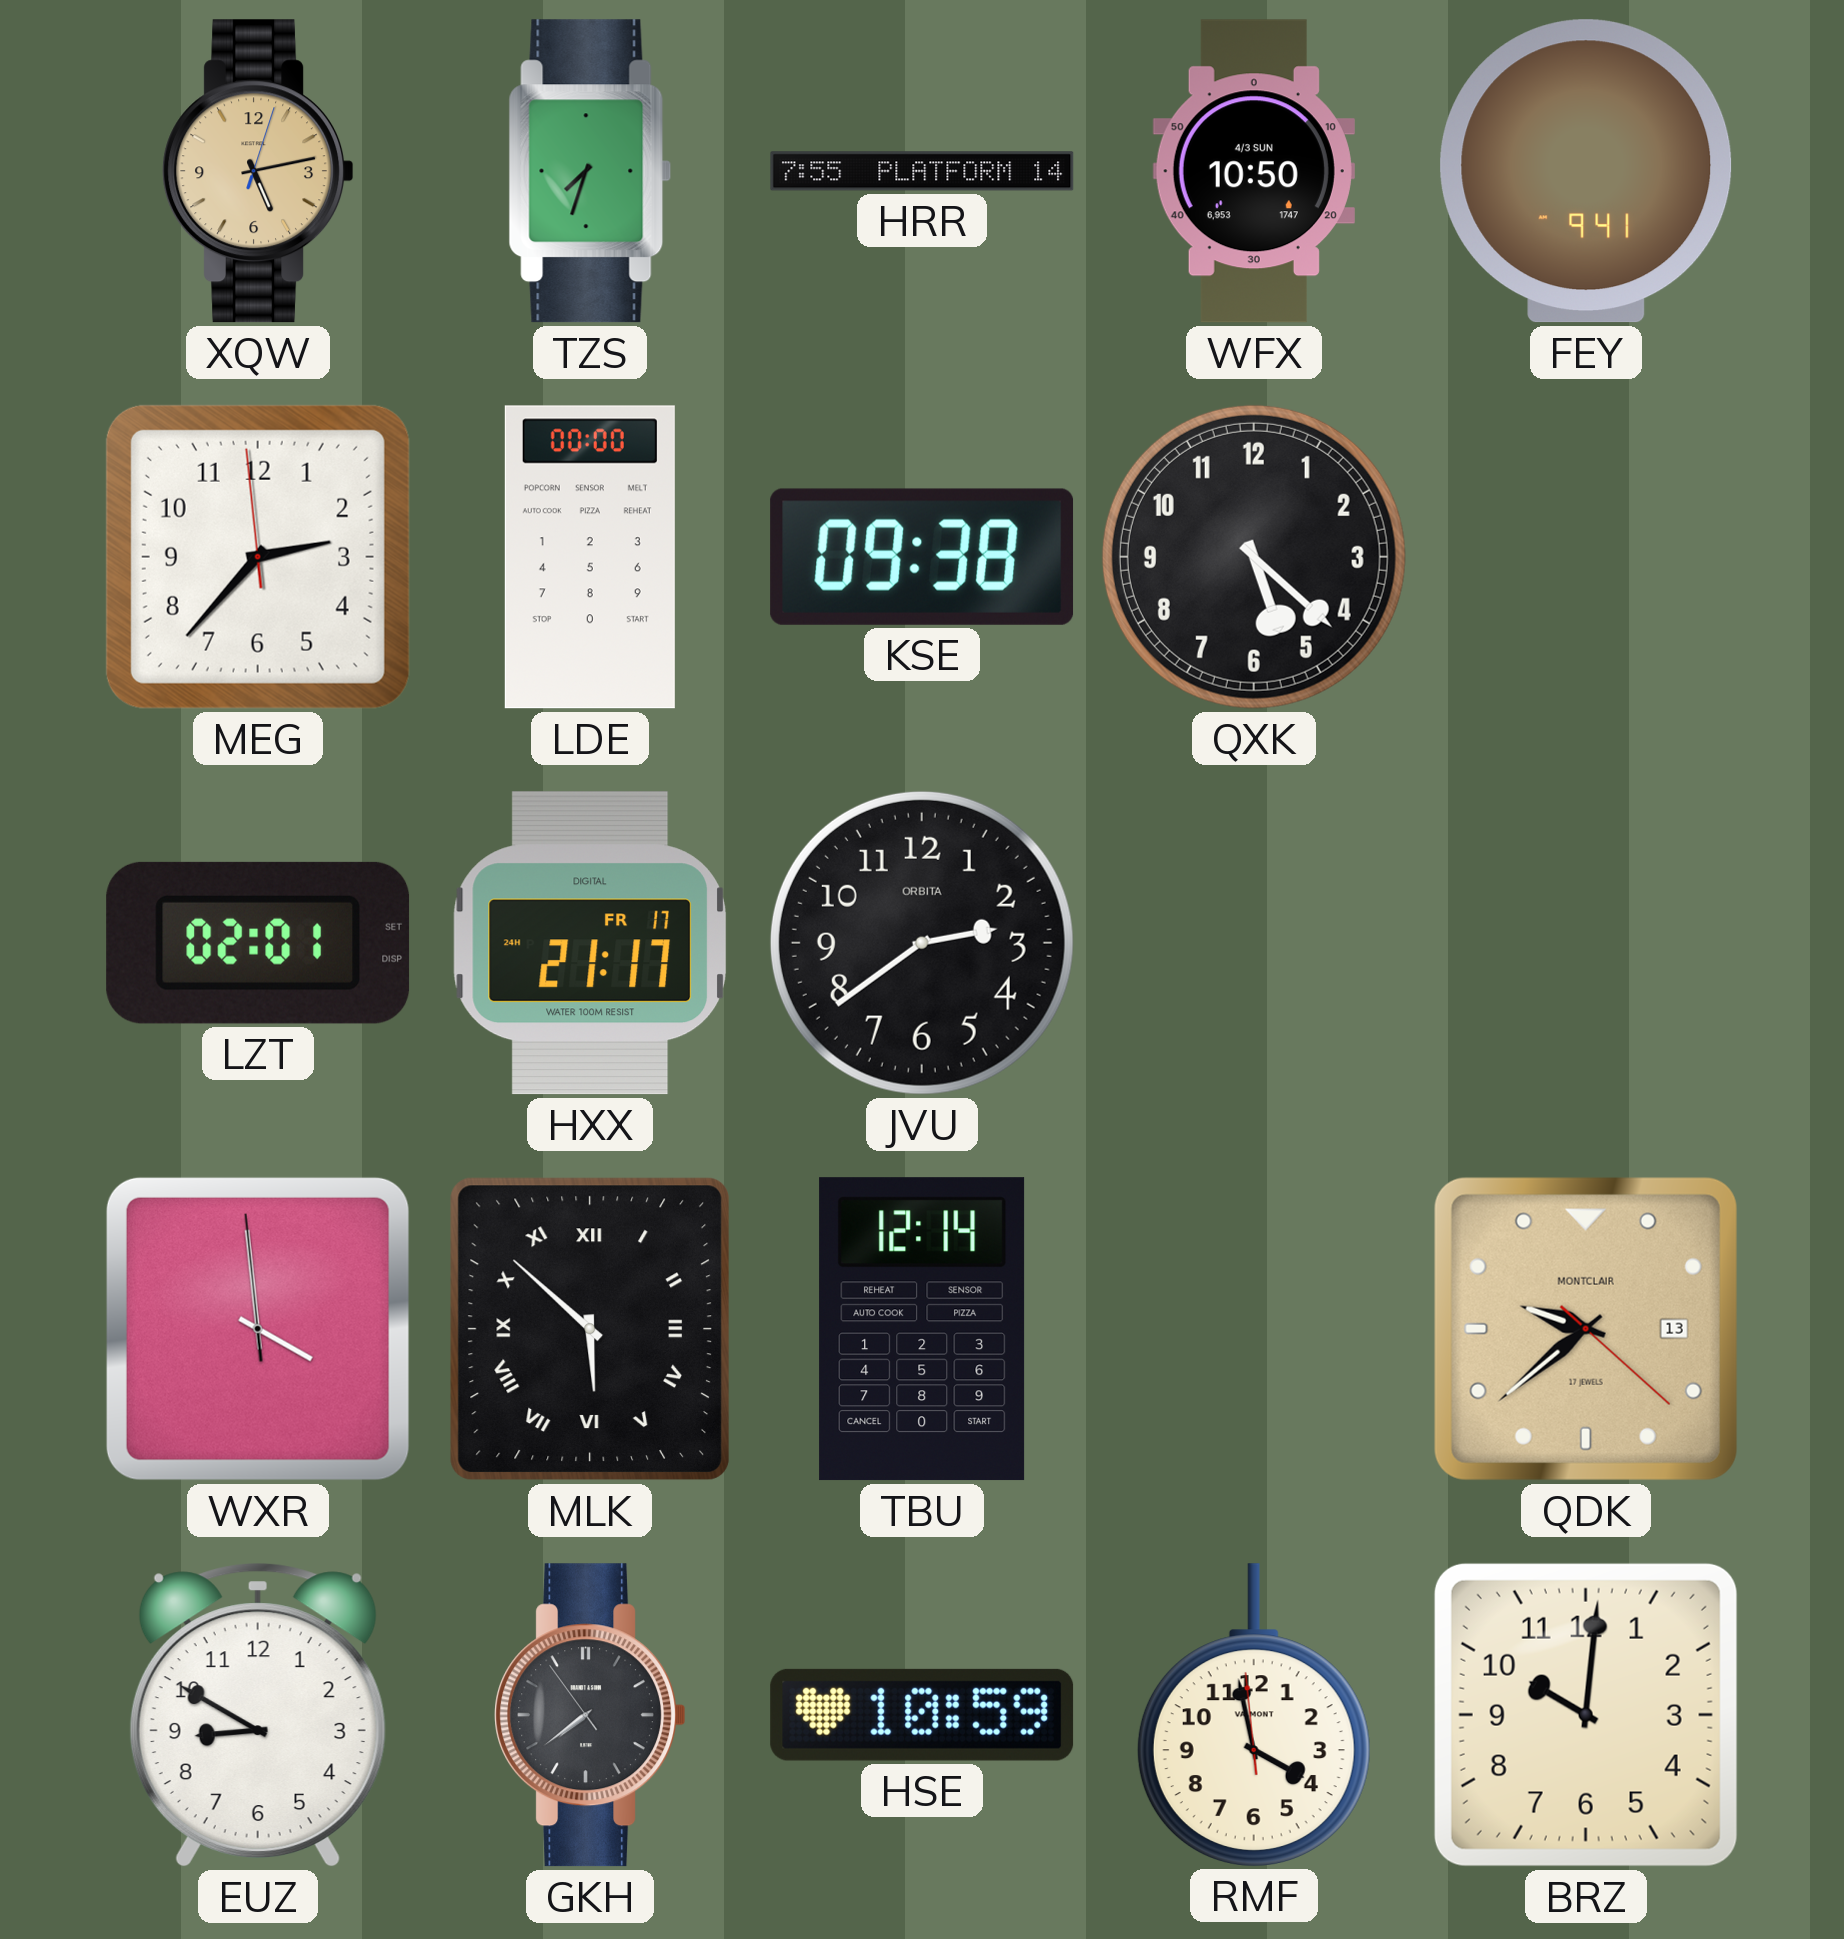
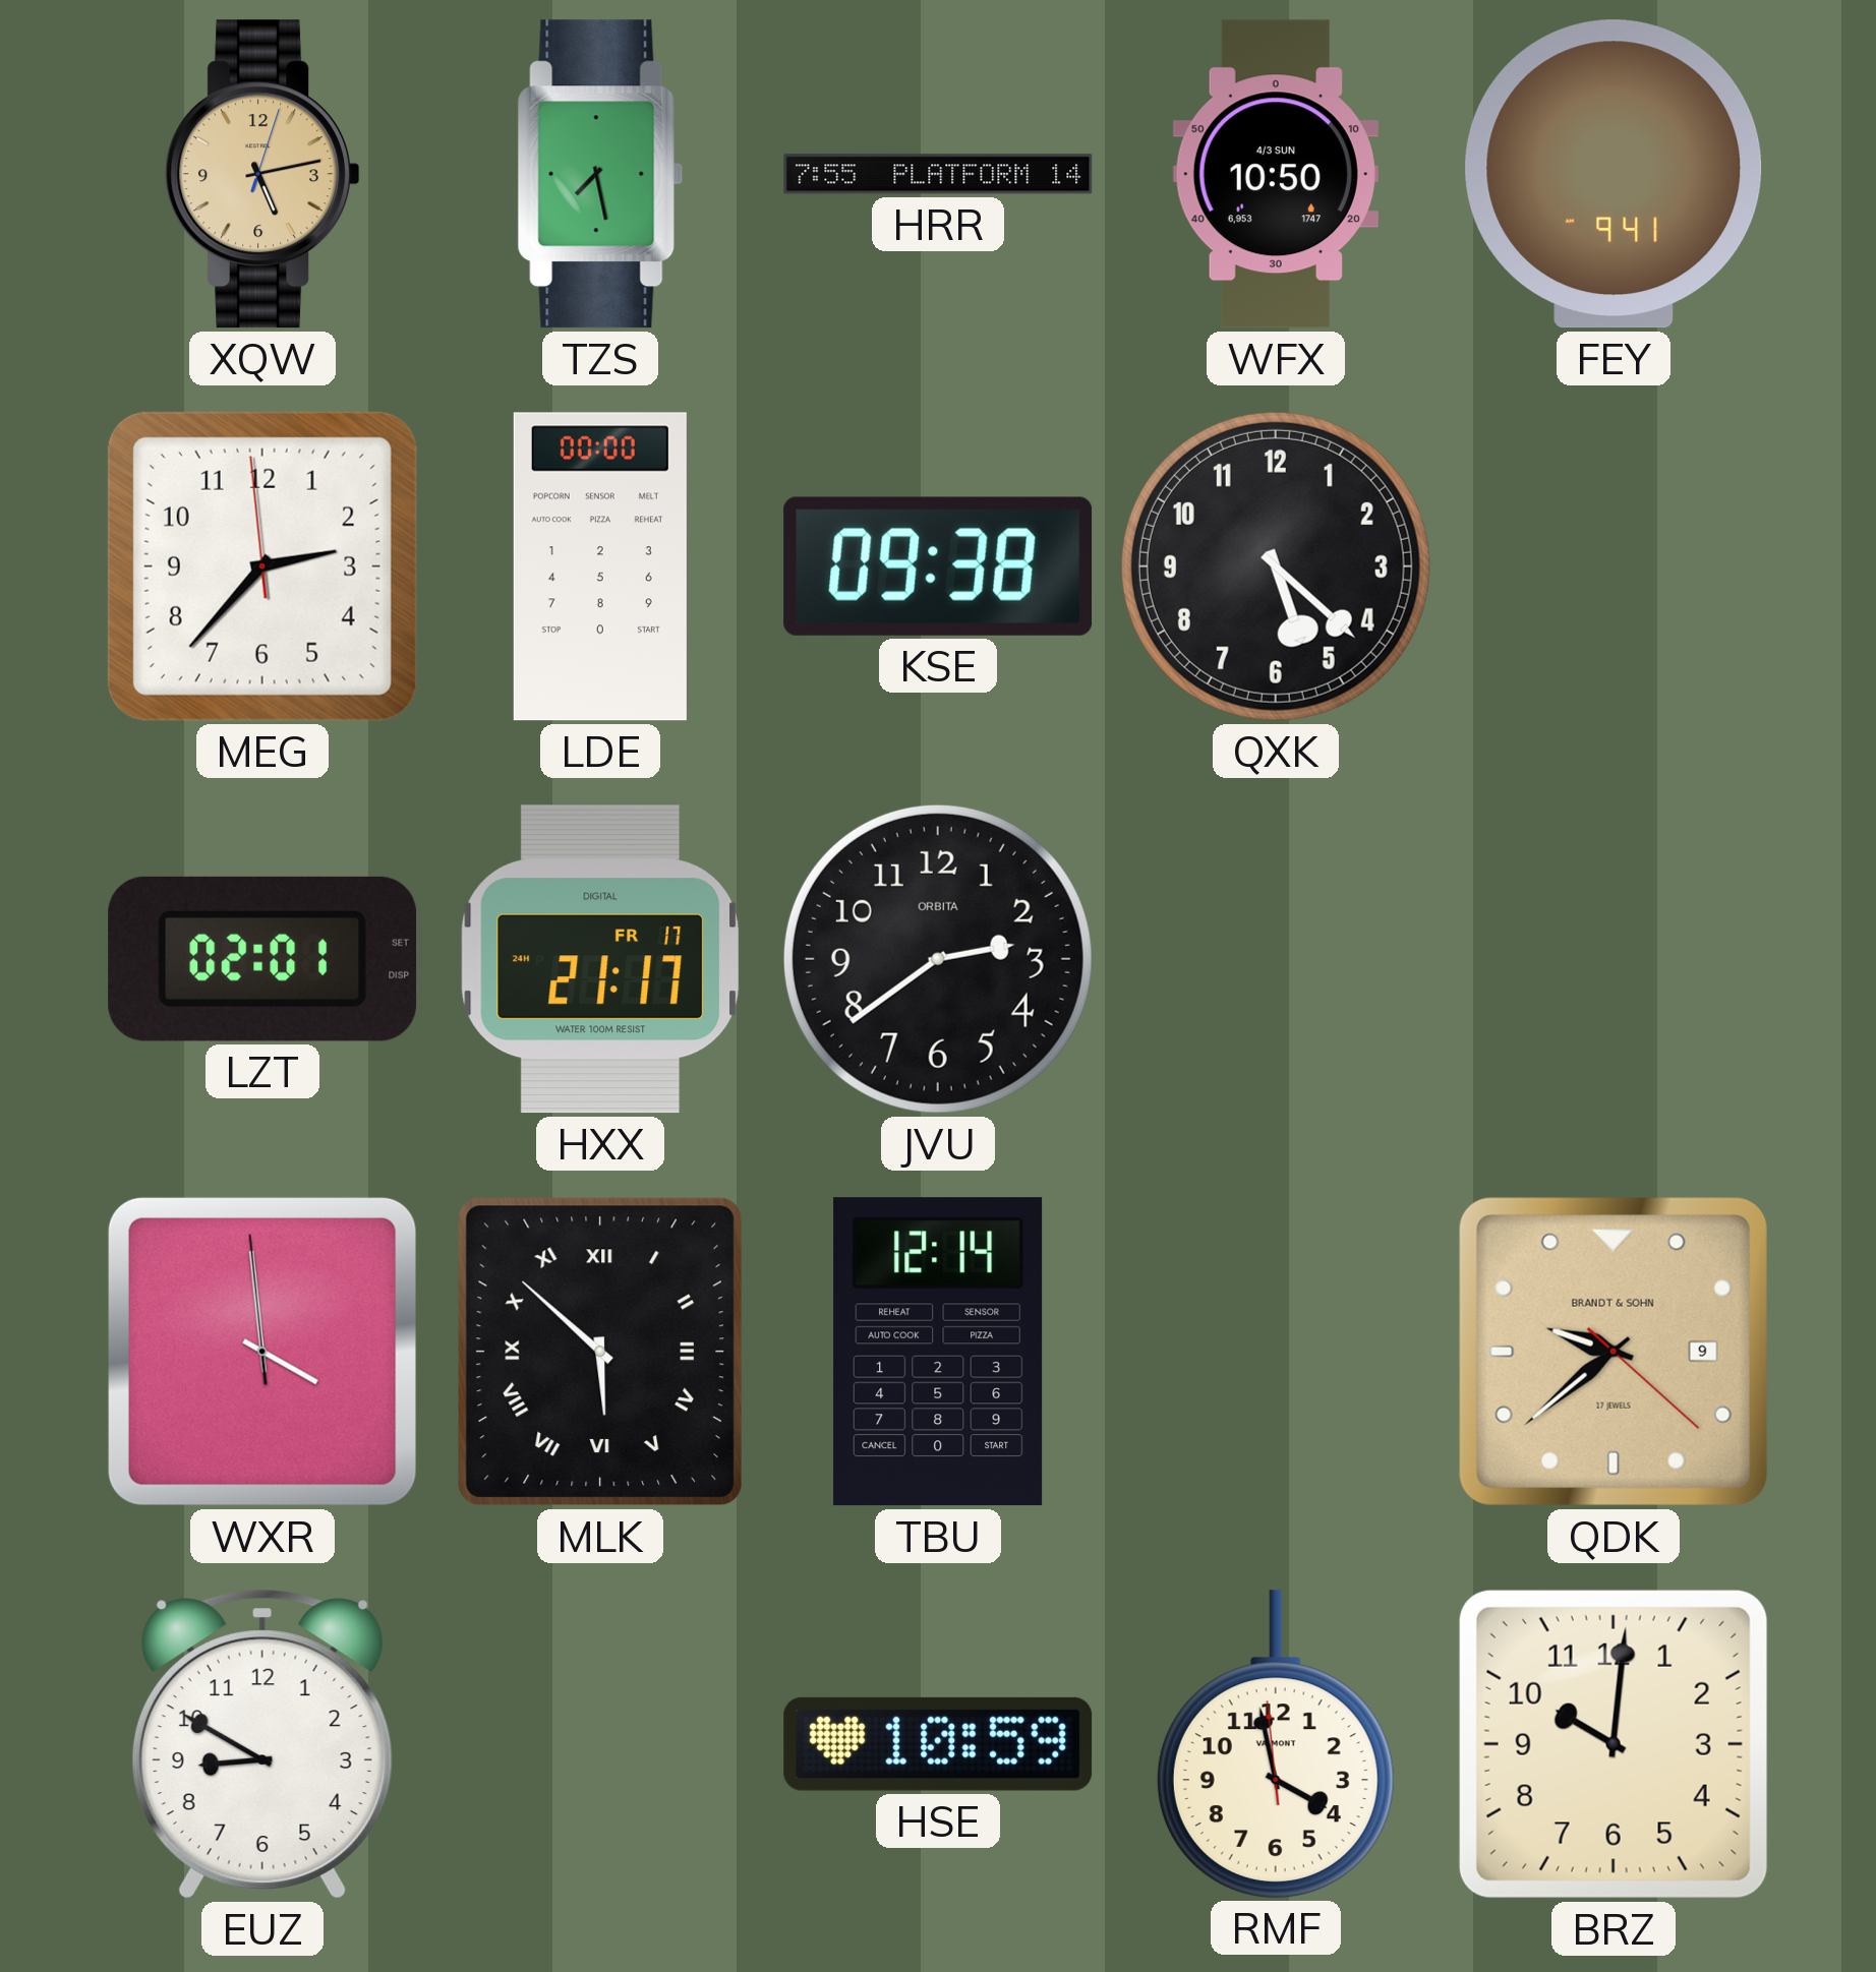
TZS: 7:33 -> 7:28
QDK date: 13 -> 9
QDK brand: MONTCLAIR -> BRANDT & SOHN
GKH: 7:38 -> none
